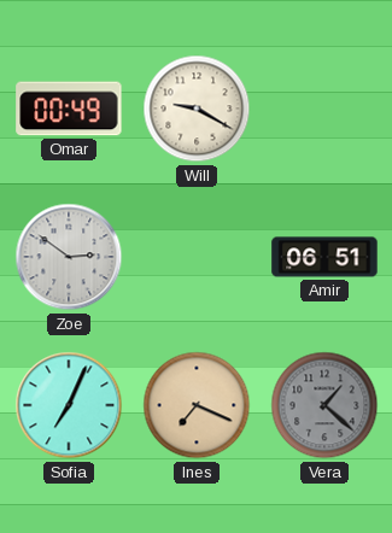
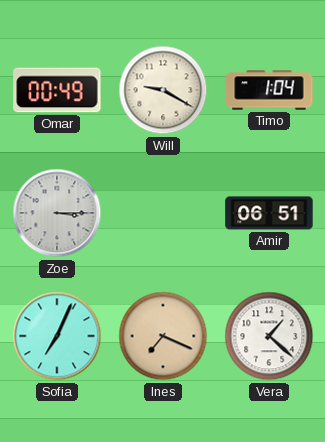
Timo: none -> 1:04
Zoe: 2:51 -> 3:15
Vera dial: grey -> white
